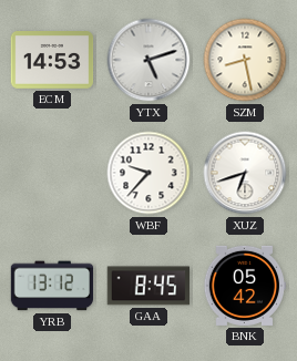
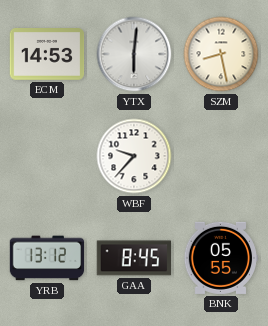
YTX: 5:12 -> 6:01
XUZ: 6:42 -> none
BNK: 05:42 -> 05:55
